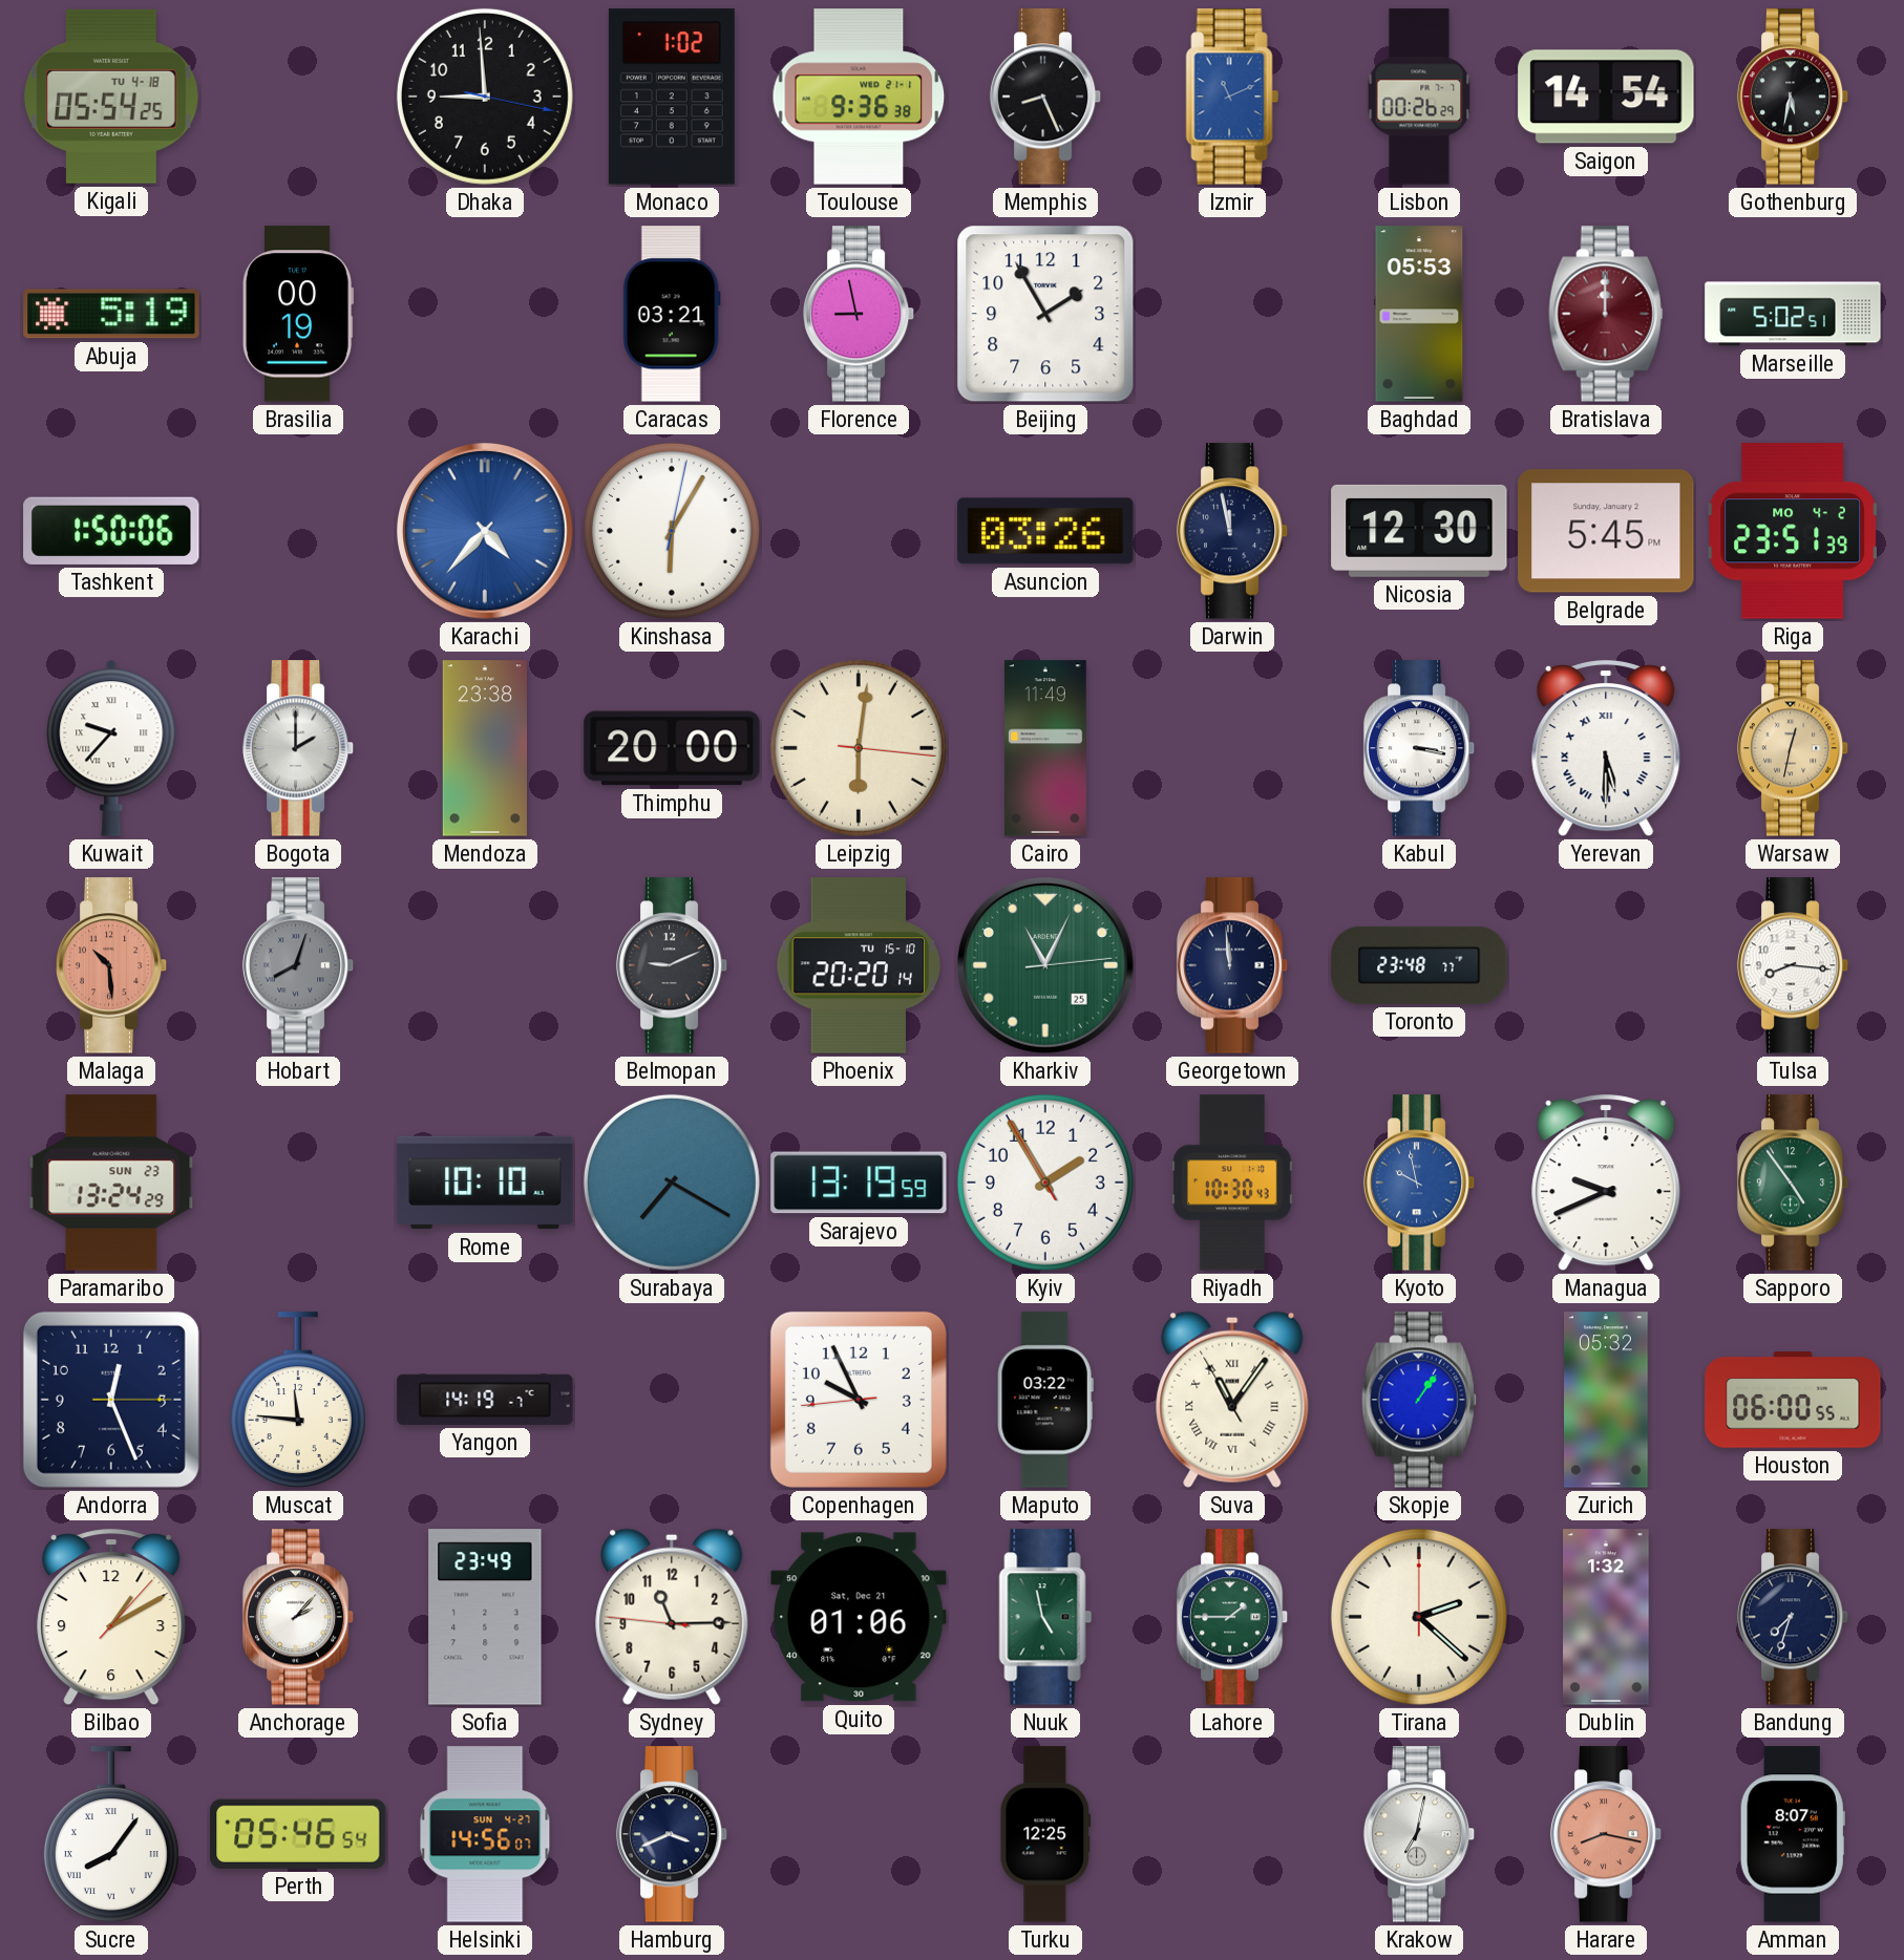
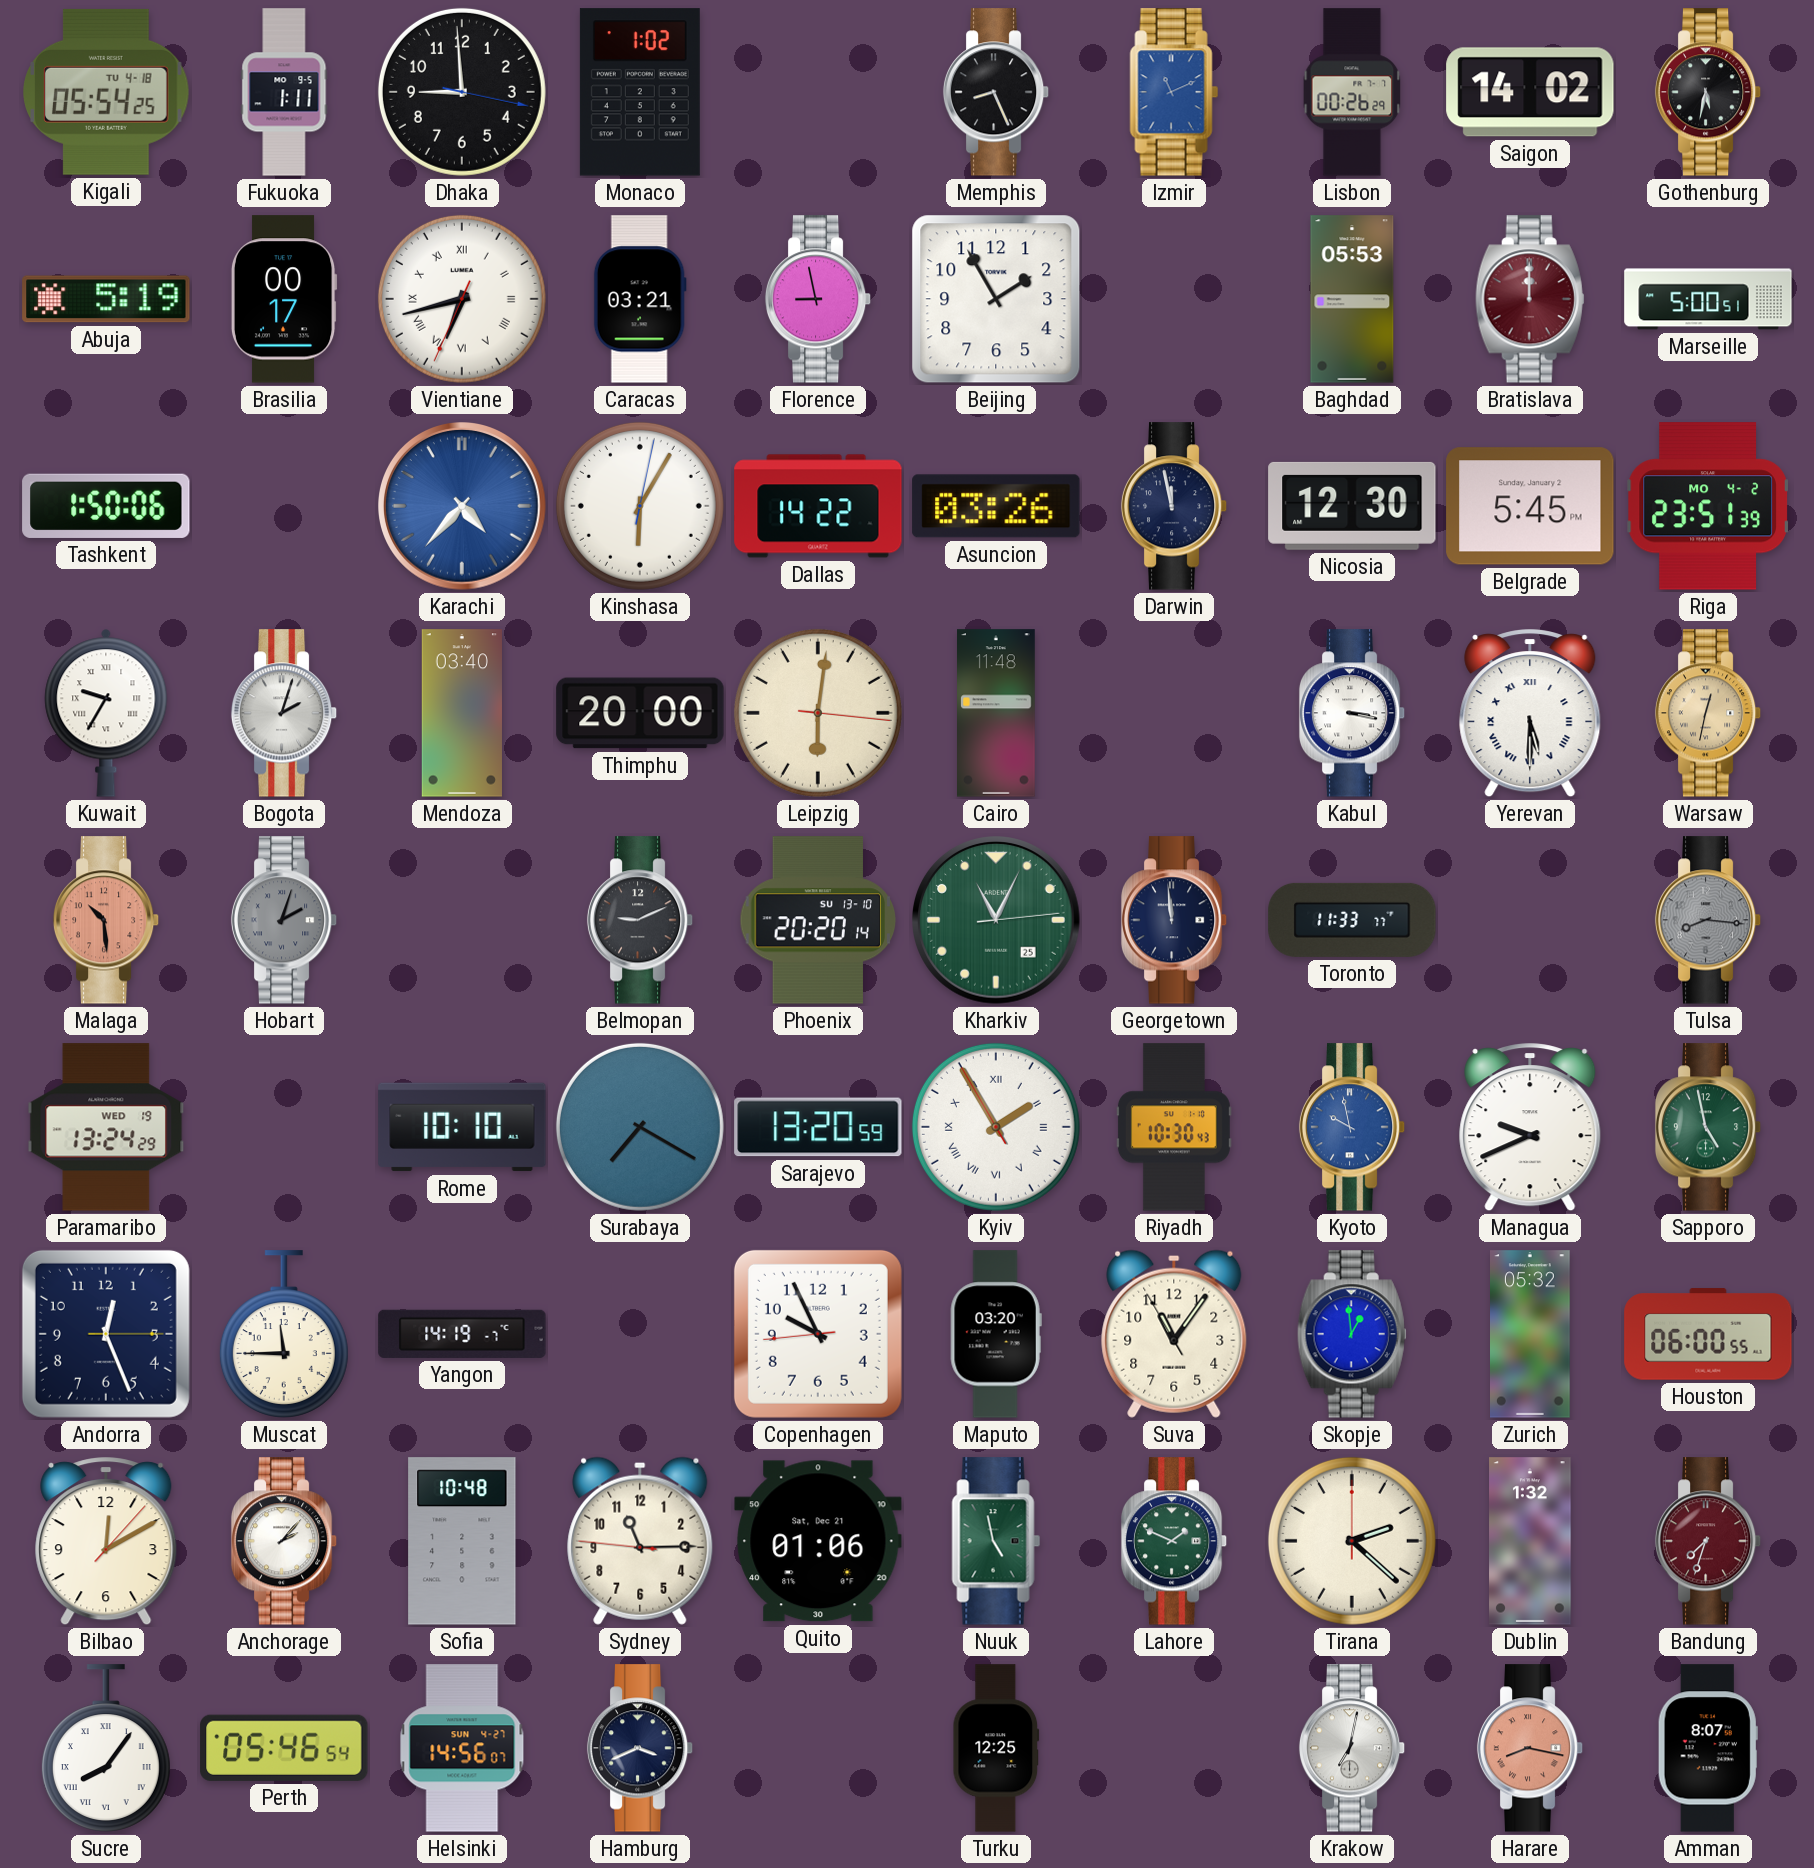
Fukuoka: none -> 1:11
Toulouse: 9:36 -> none
Saigon: 14:54 -> 14:02
Brasilia: 00:19 -> 00:17
Vientiane: none -> 6:42
Marseille: 5:02 -> 5:00
Dallas: none -> 14:22
Kuwait: 9:37 -> 9:35
Bogota: 2:00 -> 2:03
Mendoza: 23:38 -> 03:40
Cairo: 11:49 -> 11:48
Hobart: 8:03 -> 2:03
Phoenix date: TU 15-10 -> SU 13-10
Toronto: 23:48 -> 11:33
Tulsa dial: white -> grey
Paramaribo date: SUN 23 -> WED 19
Sarajevo: 13:19 -> 13:20
Kyiv numerals: Arabic -> Roman
Sapporo: 4:54 -> 4:58
Muscat: 11:46 -> 11:45
Maputo: 03:22 -> 03:20
Suva numerals: Roman -> Arabic
Skopje: 1:06 -> 12:59
Bilbao: 1:10 -> 12:10
Sofia: 23:49 -> 10:48
Lahore: 1:45 -> 1:49
Bandung dial: navy -> burgundy
